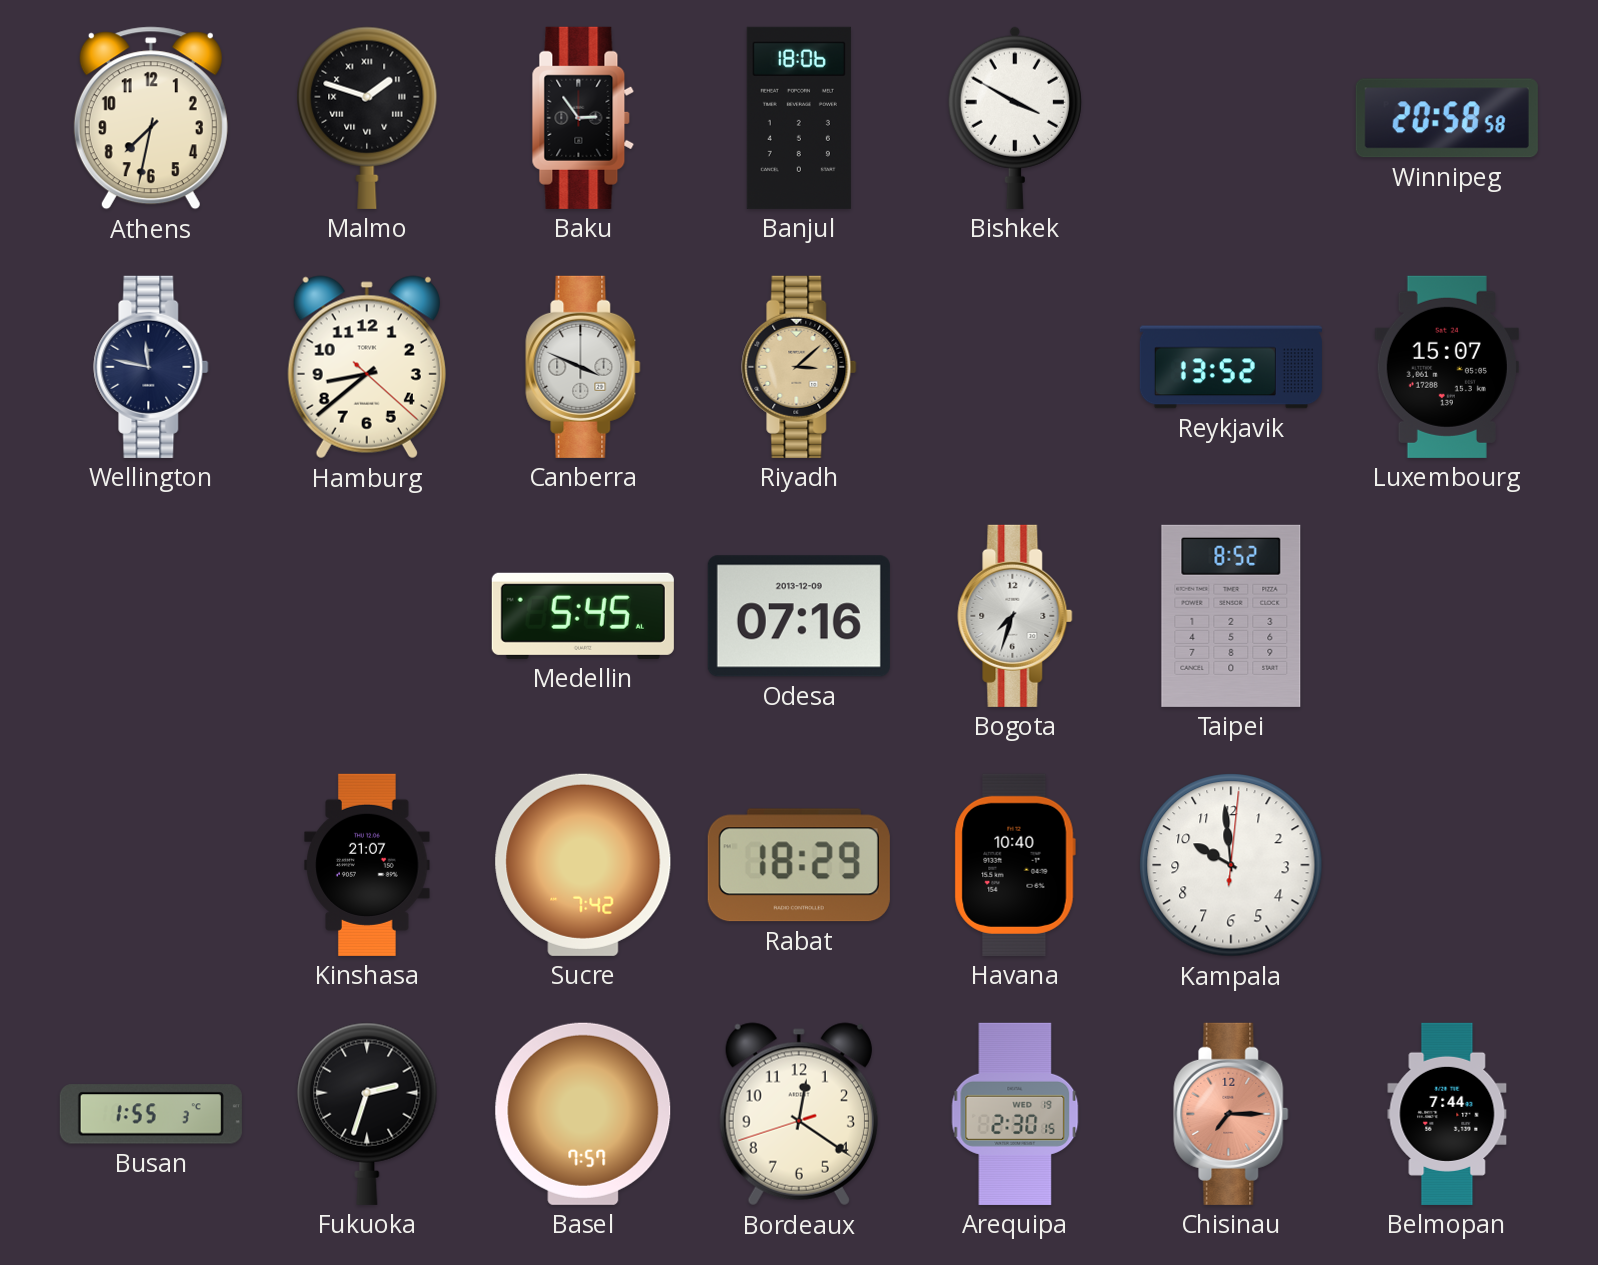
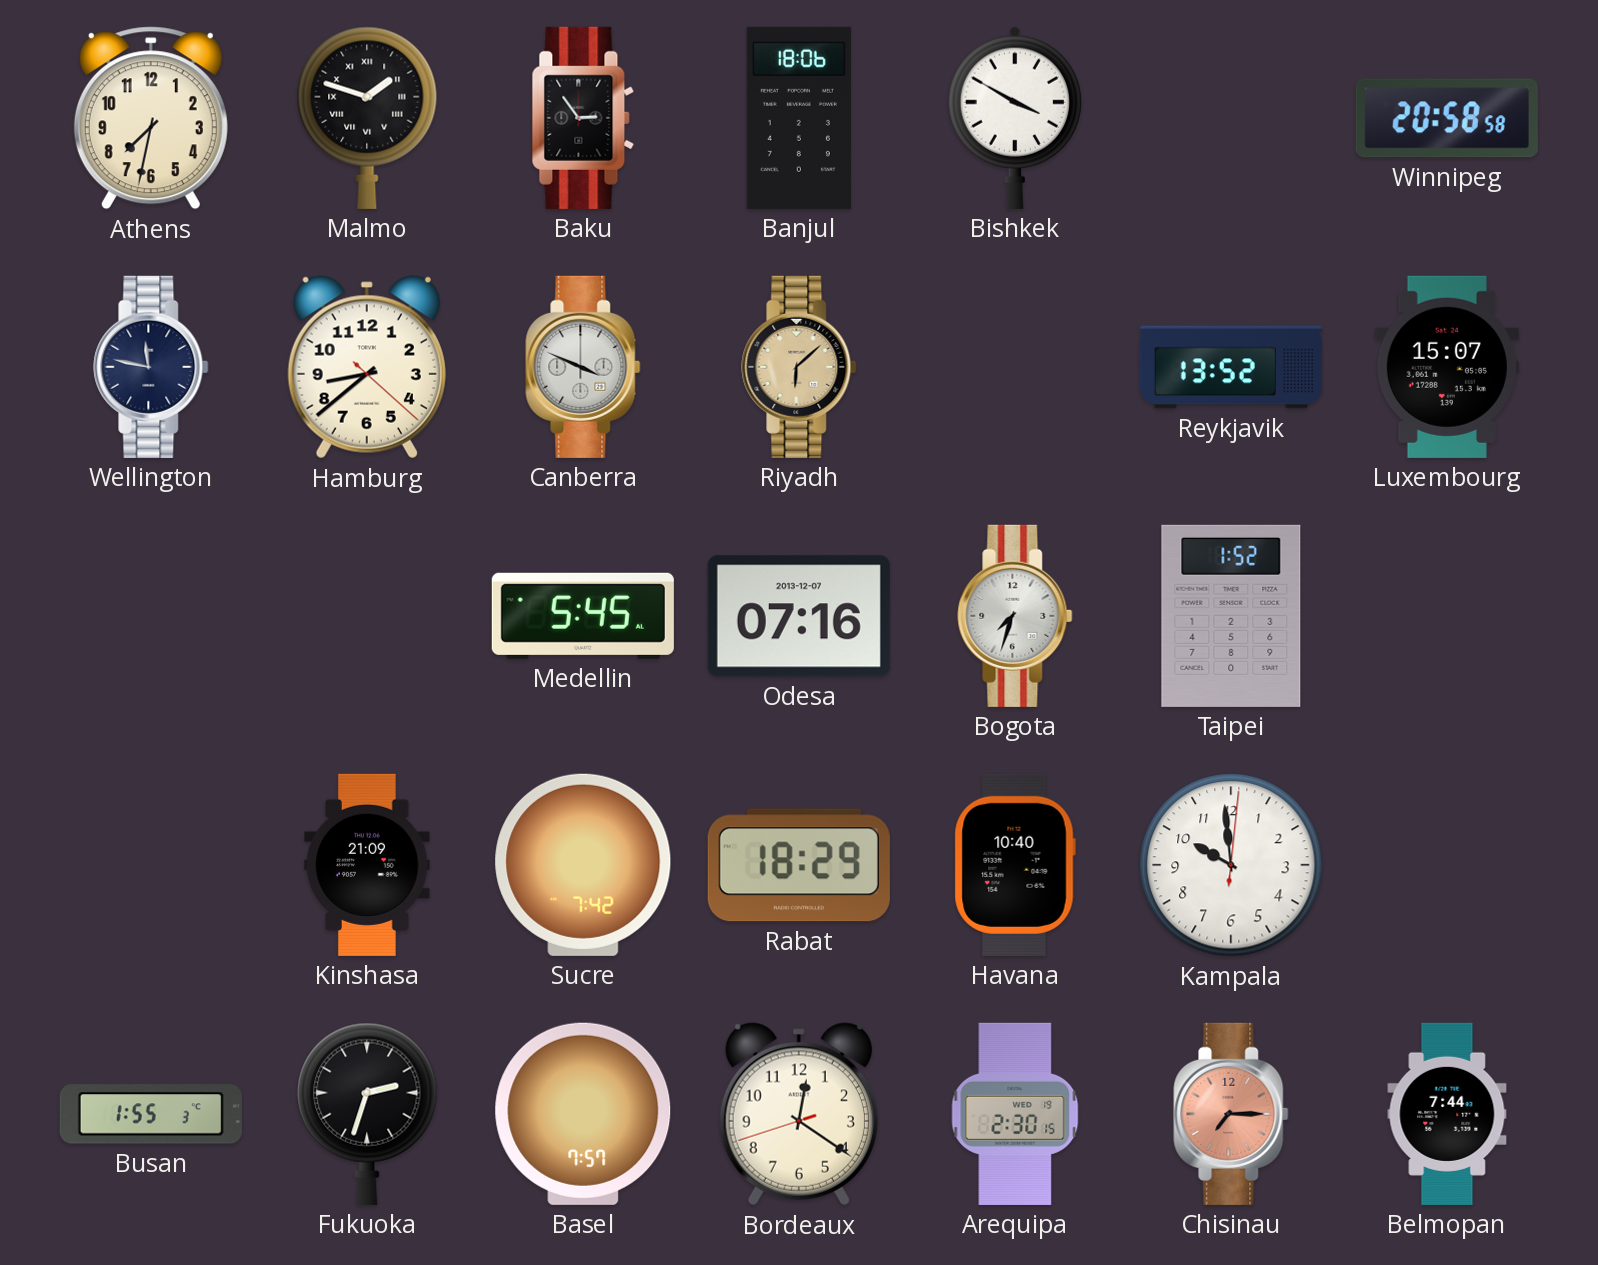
Riyadh: 3:08 -> 6:08
Odesa date: 2013-12-09 -> 2013-12-07
Taipei: 8:52 -> 1:52
Kinshasa: 21:07 -> 21:09
